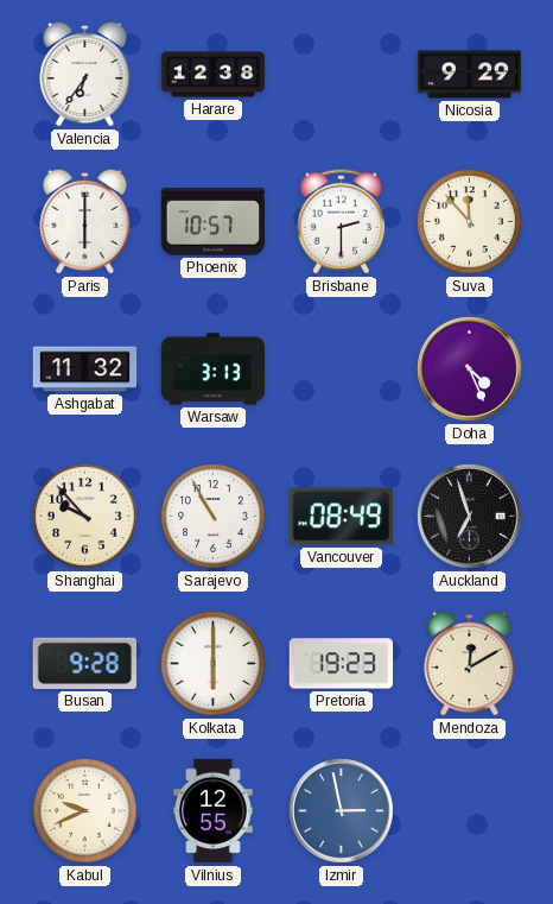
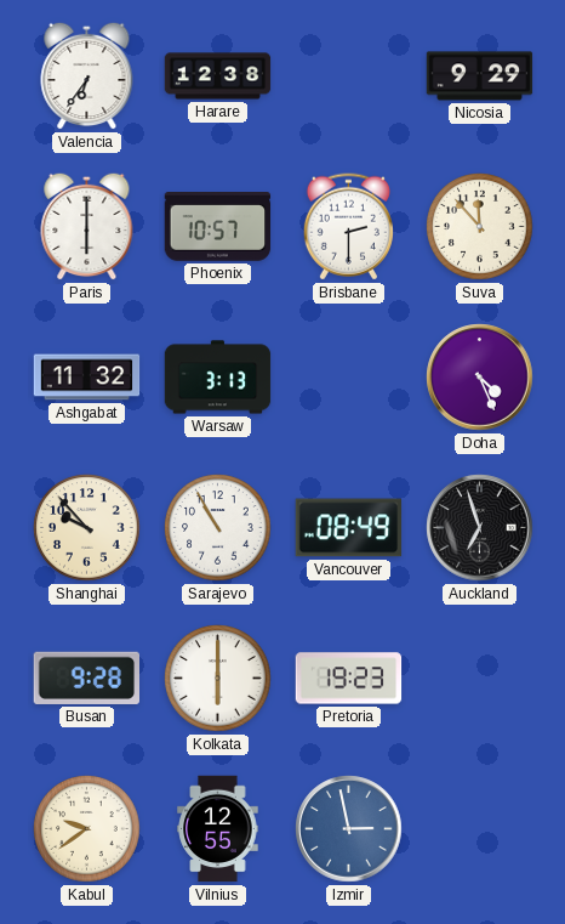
Mendoza: 12:10 -> none
Kabul: 9:41 -> 9:39
